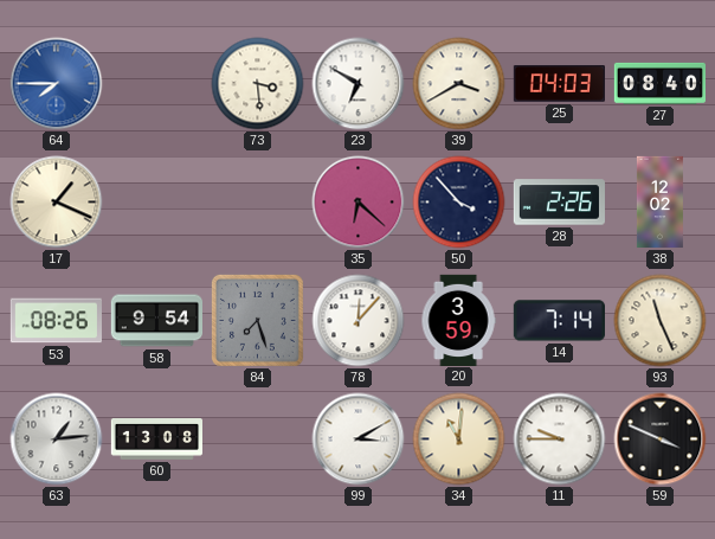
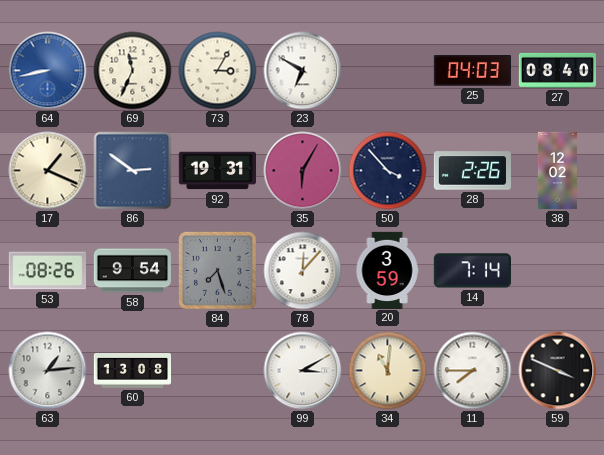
64: 7:45 -> 8:43
69: none -> 11:34
73: 3:29 -> 3:05
39: 3:40 -> none
86: none -> 2:51
92: none -> 19:31
35: 6:22 -> 6:05
93: 11:26 -> none
11: 9:45 -> 7:45
